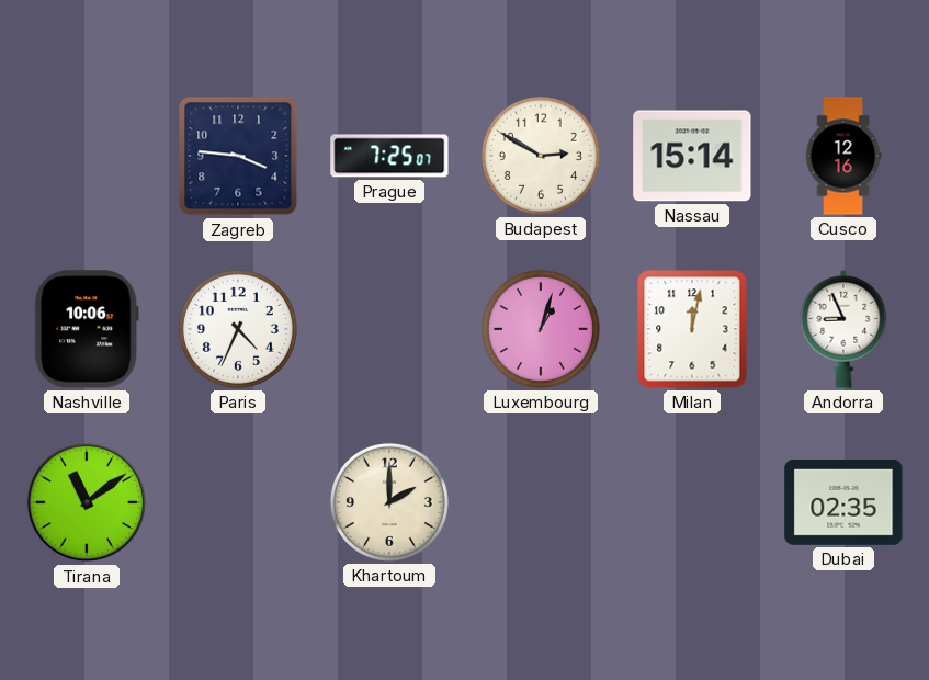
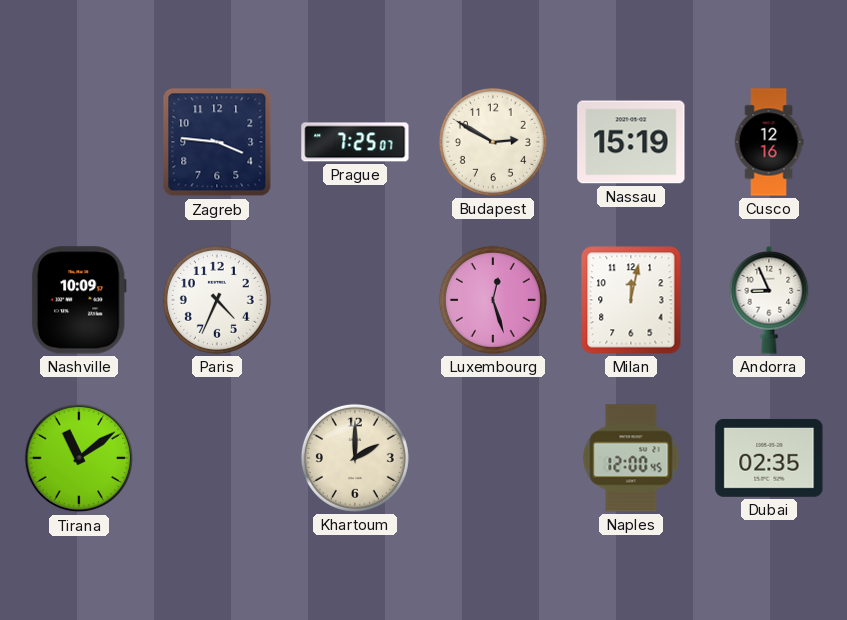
Nassau: 15:14 -> 15:19
Nashville: 10:06 -> 10:09
Luxembourg: 1:03 -> 12:27
Naples: none -> 12:00
